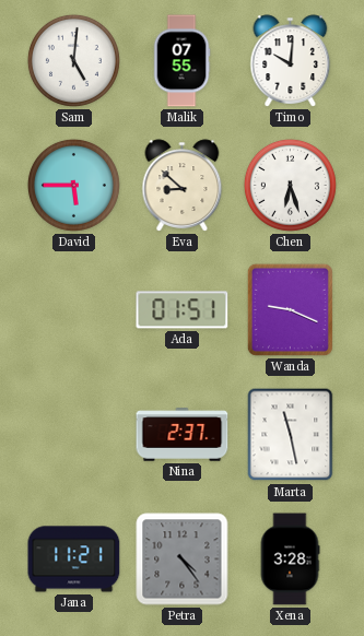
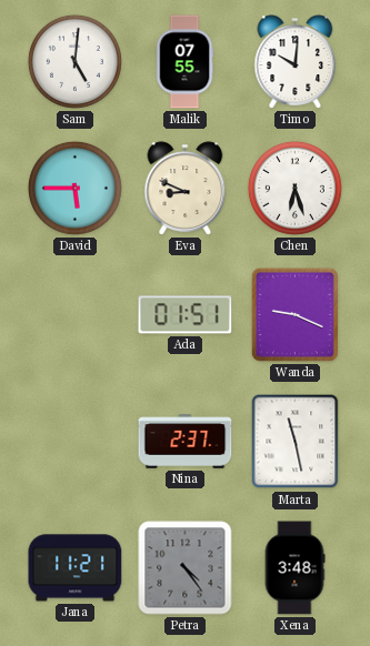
Eva: 8:52 -> 8:49
Xena: 3:28 -> 3:48
